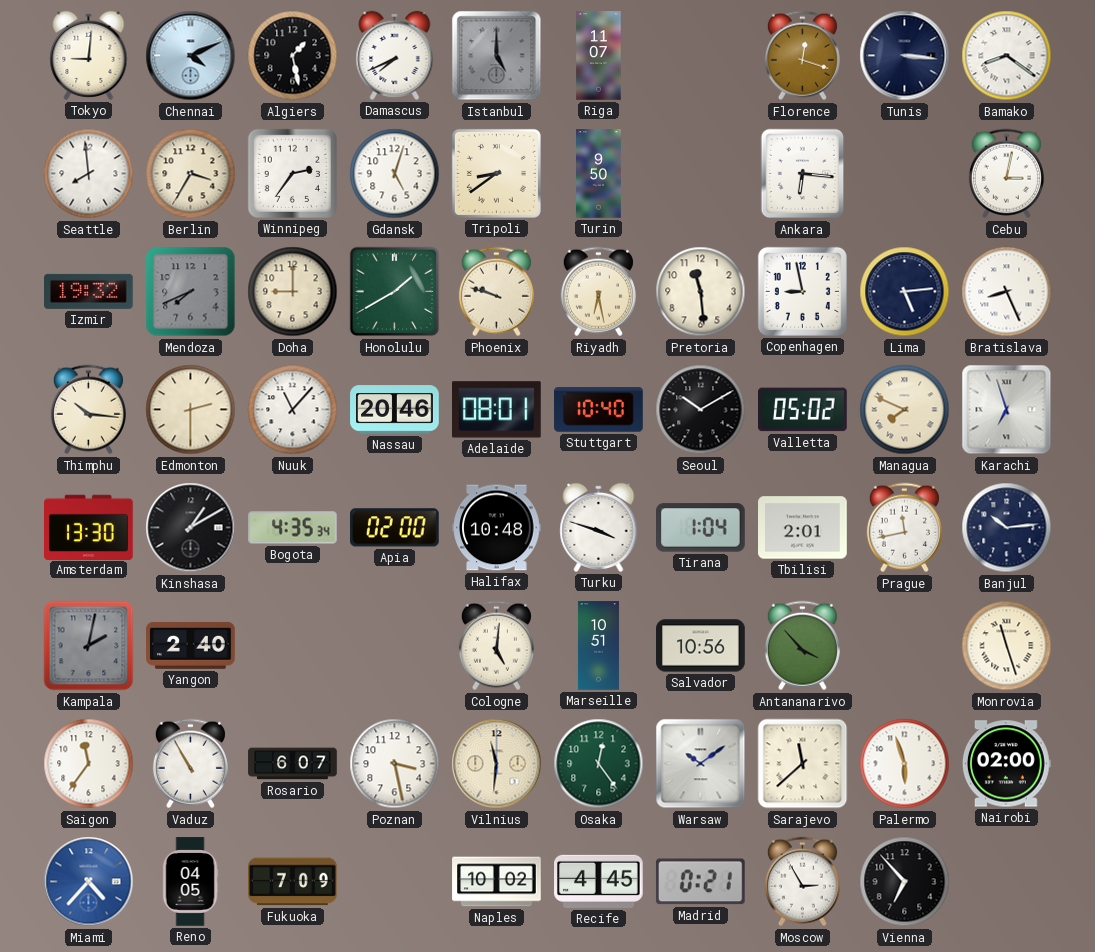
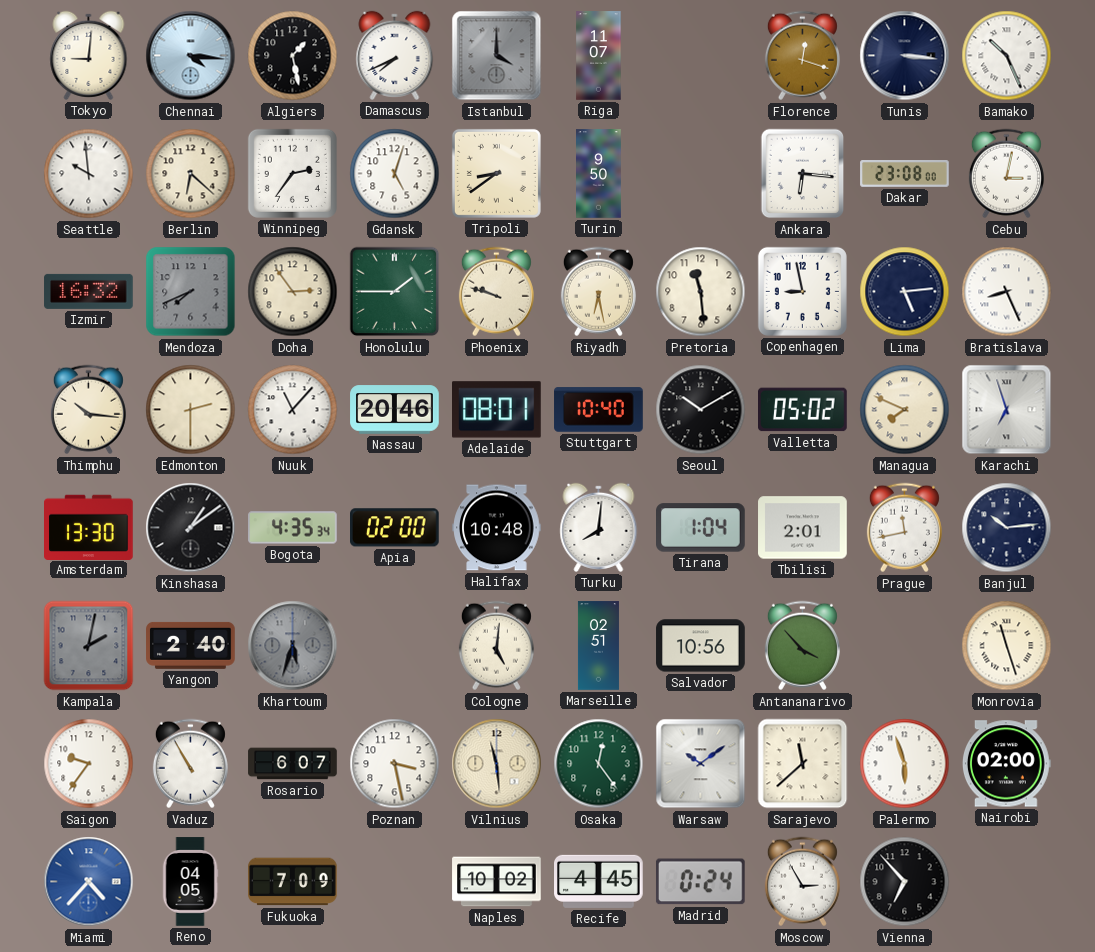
Chennai: 4:11 -> 4:16
Istanbul: 5:00 -> 4:00
Bamako: 8:21 -> 10:26
Seattle: 7:59 -> 9:59
Berlin: 3:35 -> 6:22
Dakar: none -> 23:08
Izmir: 19:32 -> 16:32
Doha: 9:00 -> 2:54
Honolulu: 1:40 -> 1:45
Kinshasa: 1:10 -> 1:09
Turku: 3:48 -> 8:01
Khartoum: none -> 5:33
Marseille: 10:51 -> 02:51
Saigon: 11:36 -> 9:36
Vilnius: 11:31 -> 11:29
Madrid: 0:21 -> 0:24
